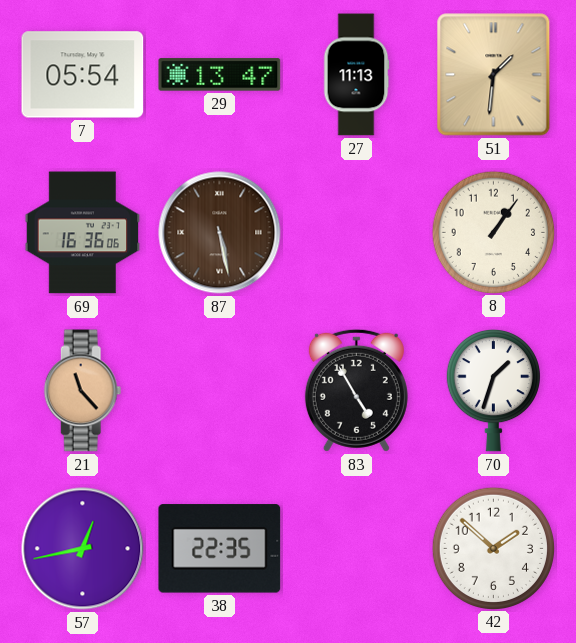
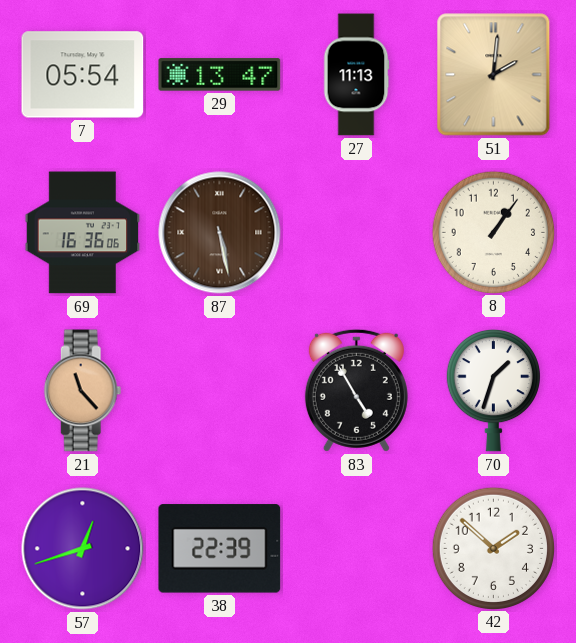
51: 1:31 -> 2:01
57: 12:43 -> 12:42
38: 22:35 -> 22:39
